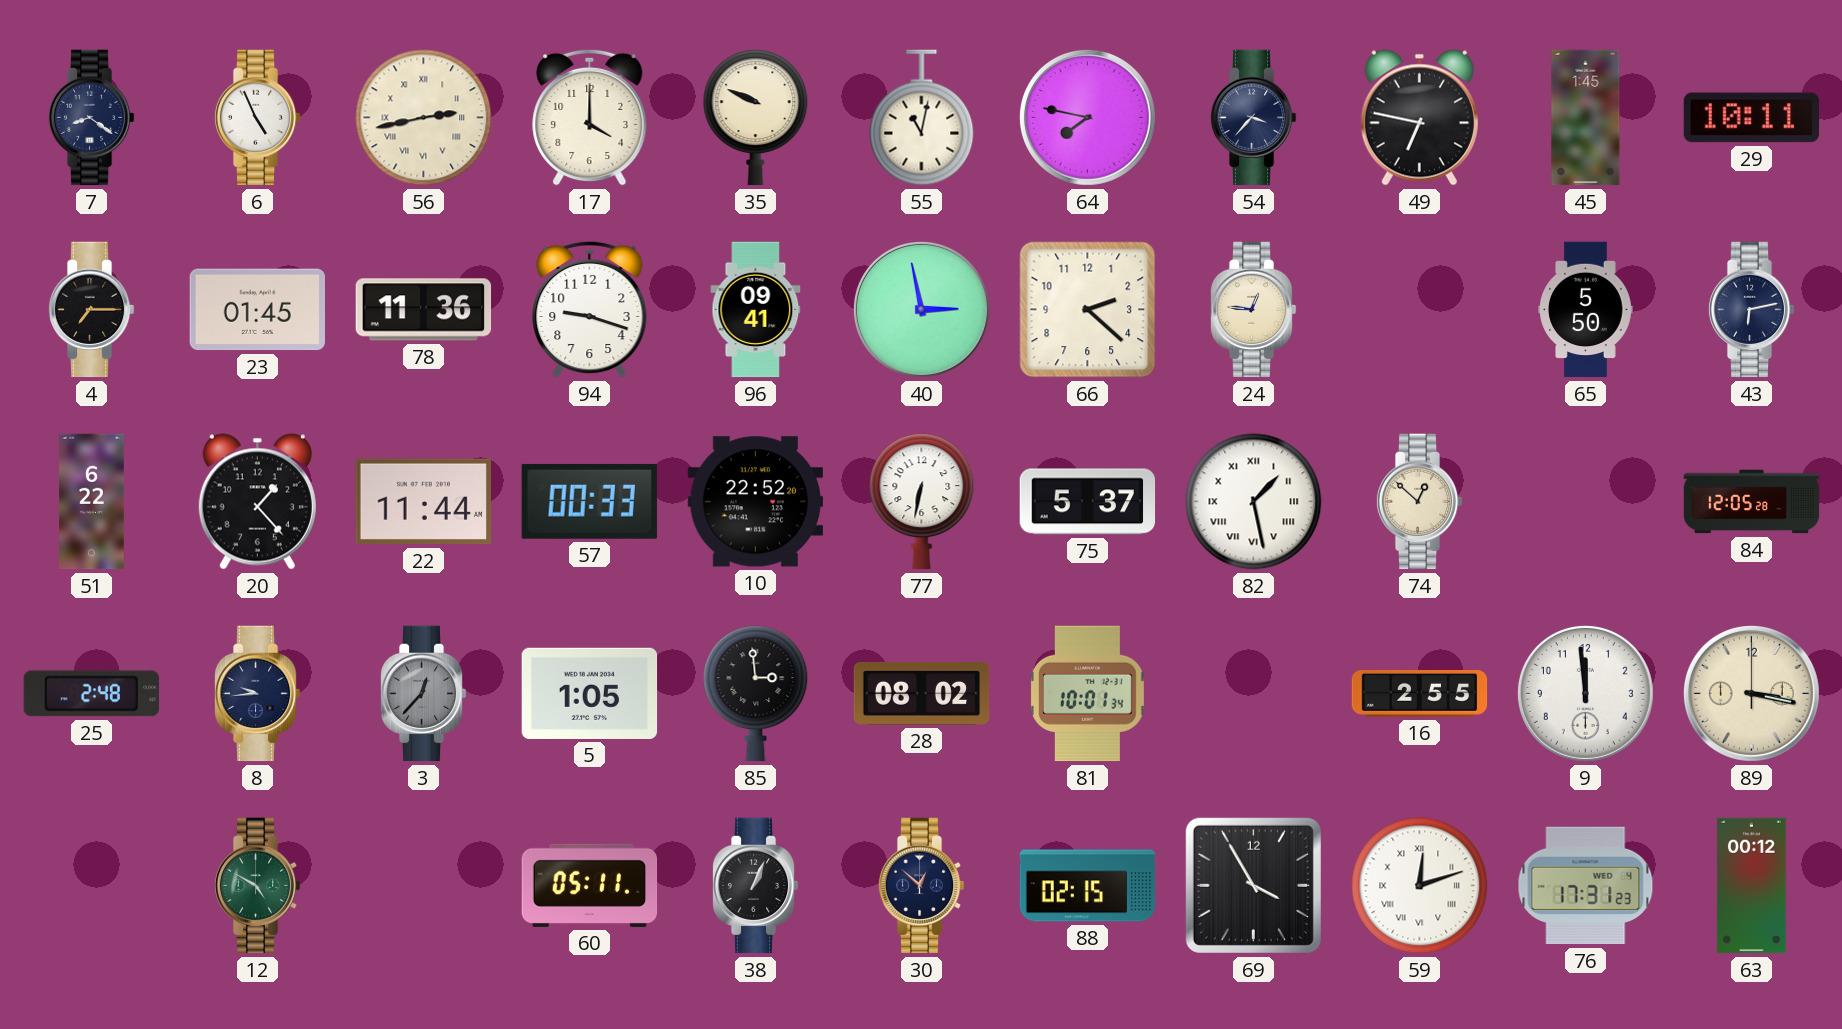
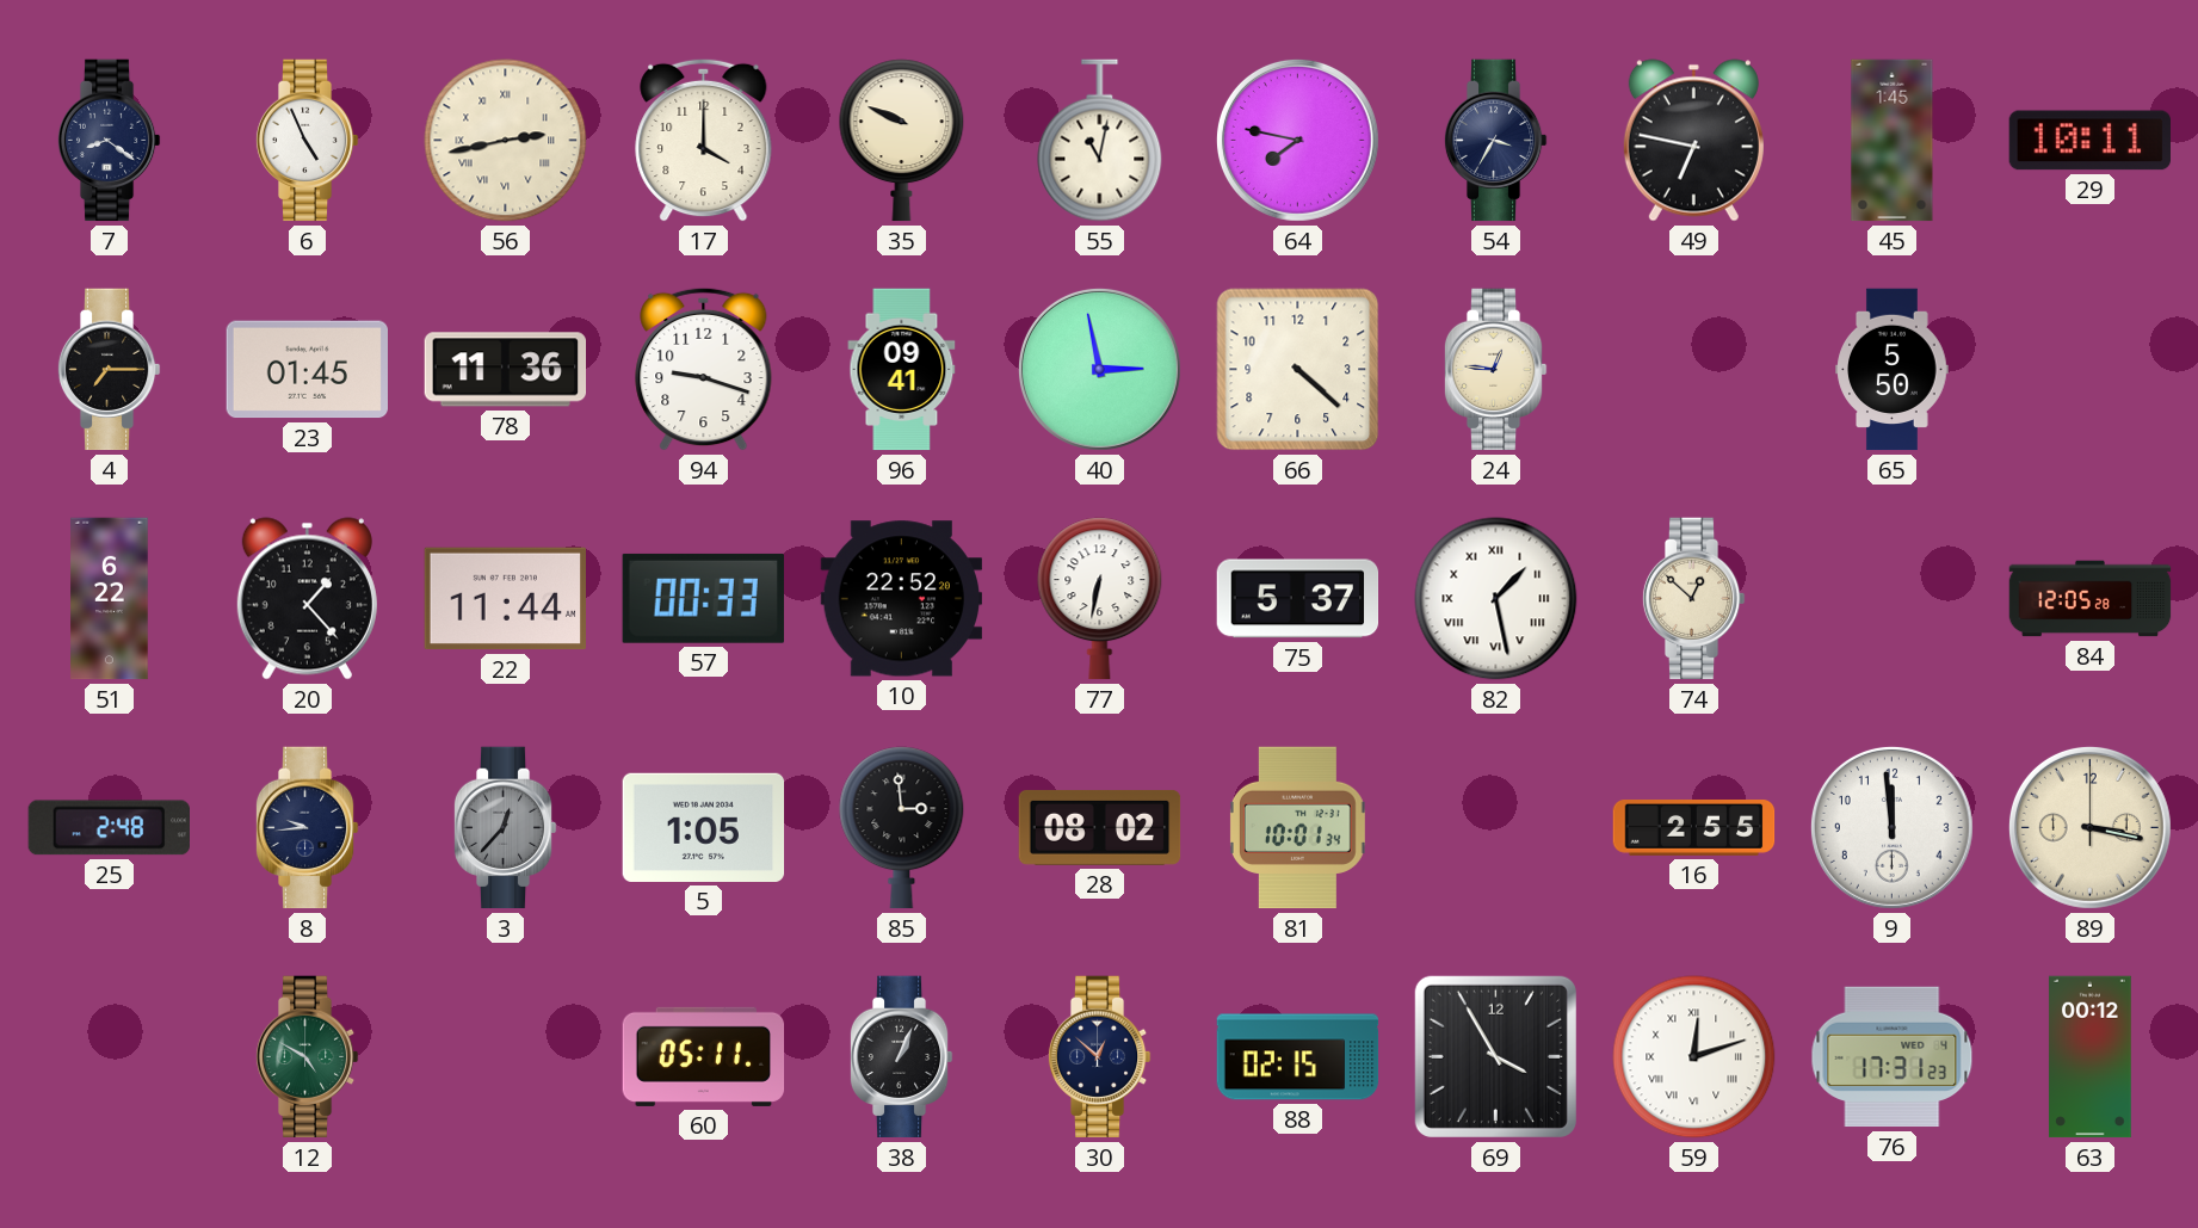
54: 3:37 -> 3:35
66: 2:22 -> 4:22
43: 6:13 -> none
